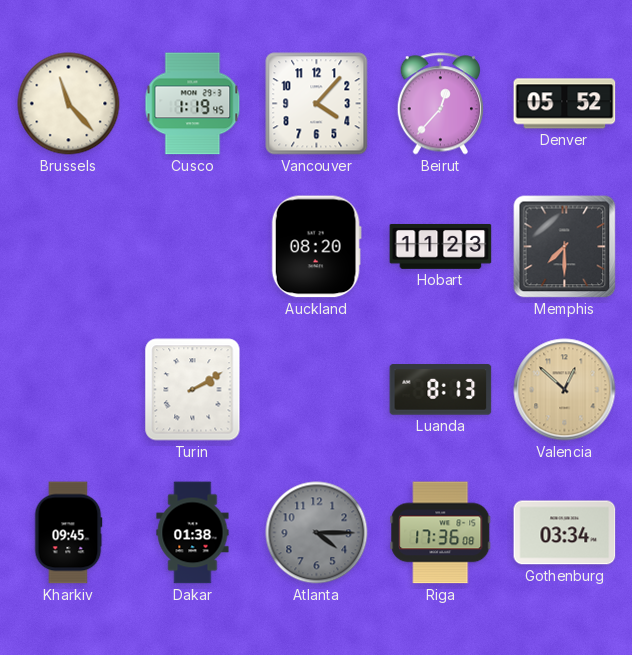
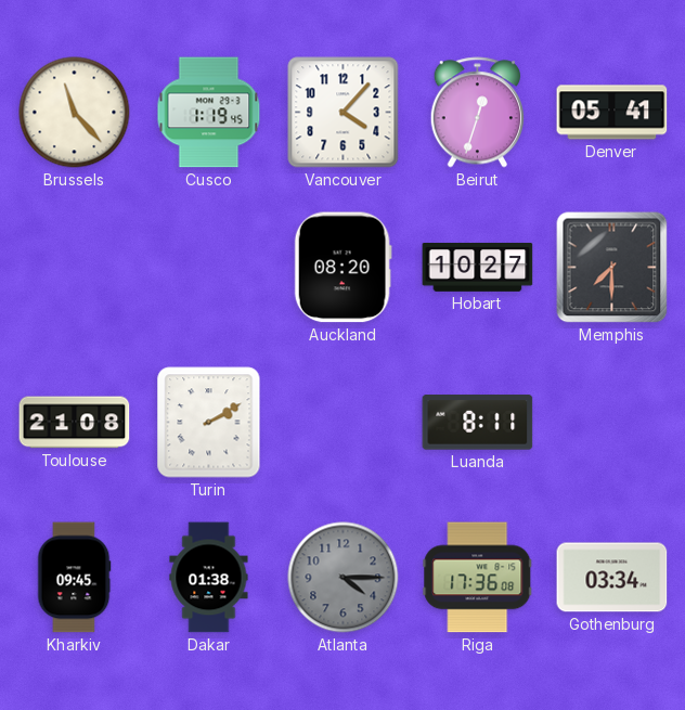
Beirut: 12:37 -> 12:33
Denver: 05:52 -> 05:41
Hobart: 11:23 -> 10:27
Toulouse: none -> 21:08
Luanda: 8:13 -> 8:11
Valencia: 12:52 -> none
